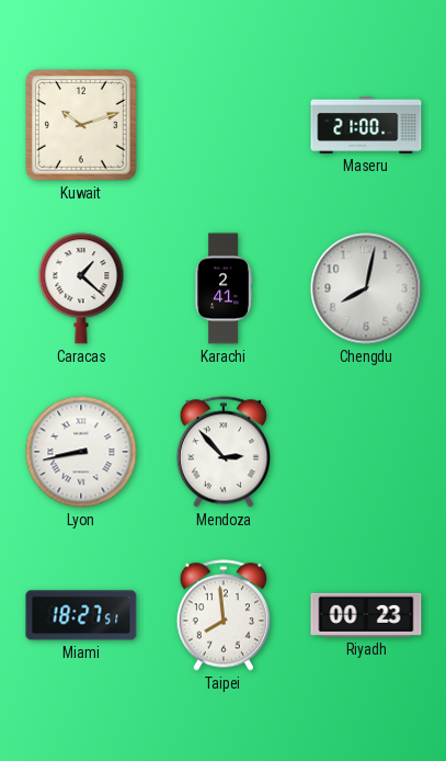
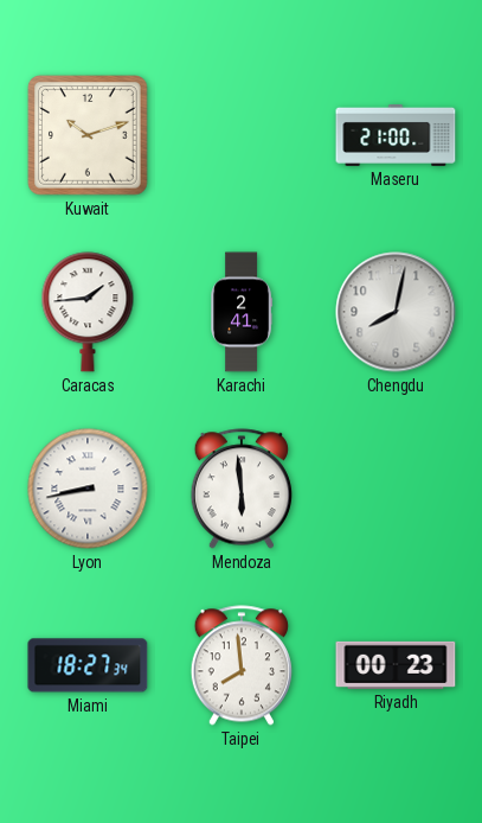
Caracas: 1:22 -> 1:44
Mendoza: 2:53 -> 5:59
Miami: 18:27:51 -> 18:27:34
